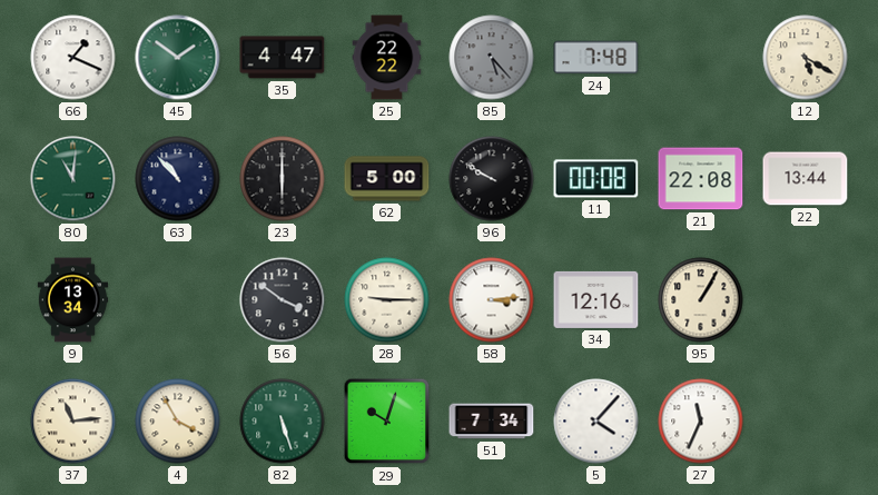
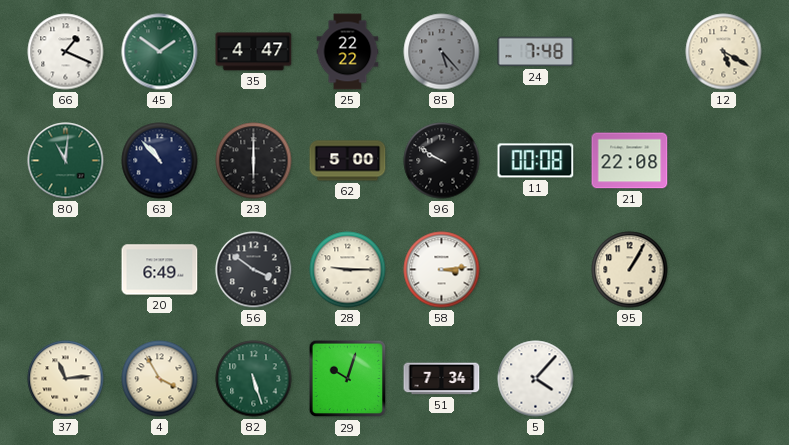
22: 13:44 -> none
9: 13:34 -> none
20: none -> 6:49
34: 12:16 -> none
27: 11:34 -> none
